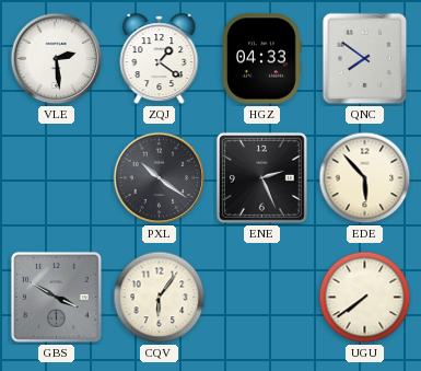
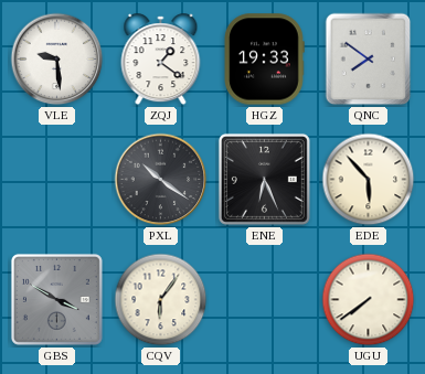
VLE: 2:29 -> 9:29
HGZ: 04:33 -> 19:33
ENE: 2:26 -> 6:26
